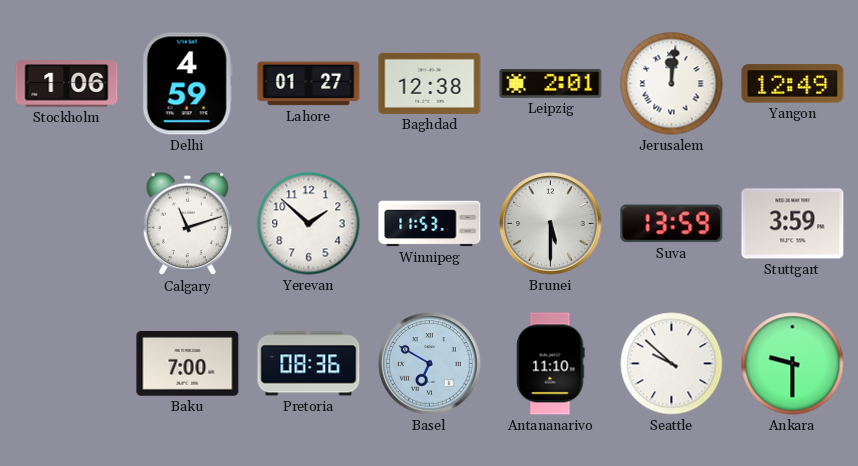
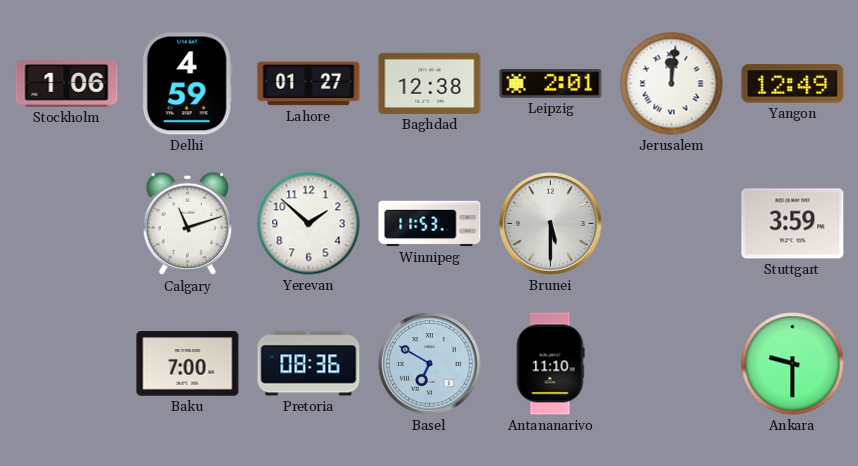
Suva: 13:59 -> none
Seattle: 9:52 -> none
